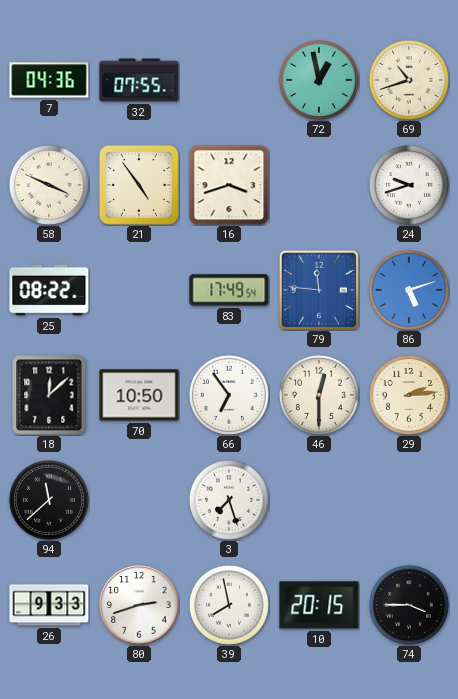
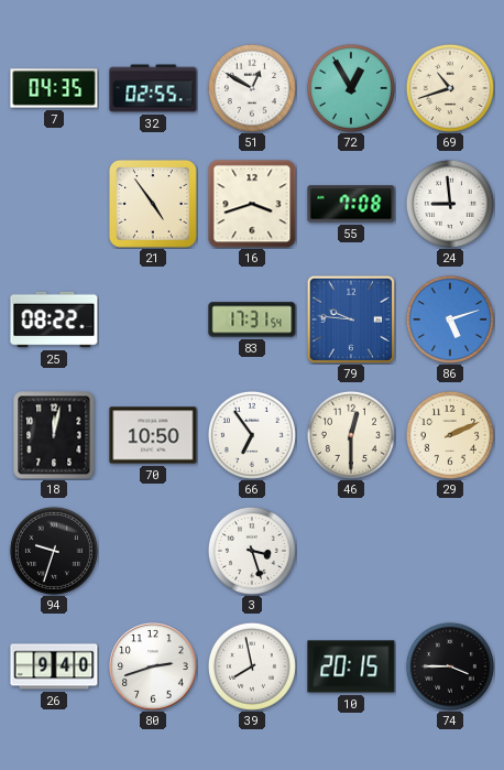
7: 04:36 -> 04:35
32: 07:55 -> 02:55
51: none -> 12:50
72: 12:58 -> 12:55
58: 3:49 -> none
55: none -> 7:08
24: 9:42 -> 8:59
83: 17:49 -> 17:31
79: 11:46 -> 9:46
18: 12:08 -> 12:02
29: 2:14 -> 2:11
94: 11:38 -> 9:33
3: 7:27 -> 3:27
26: 9:33 -> 9:40
